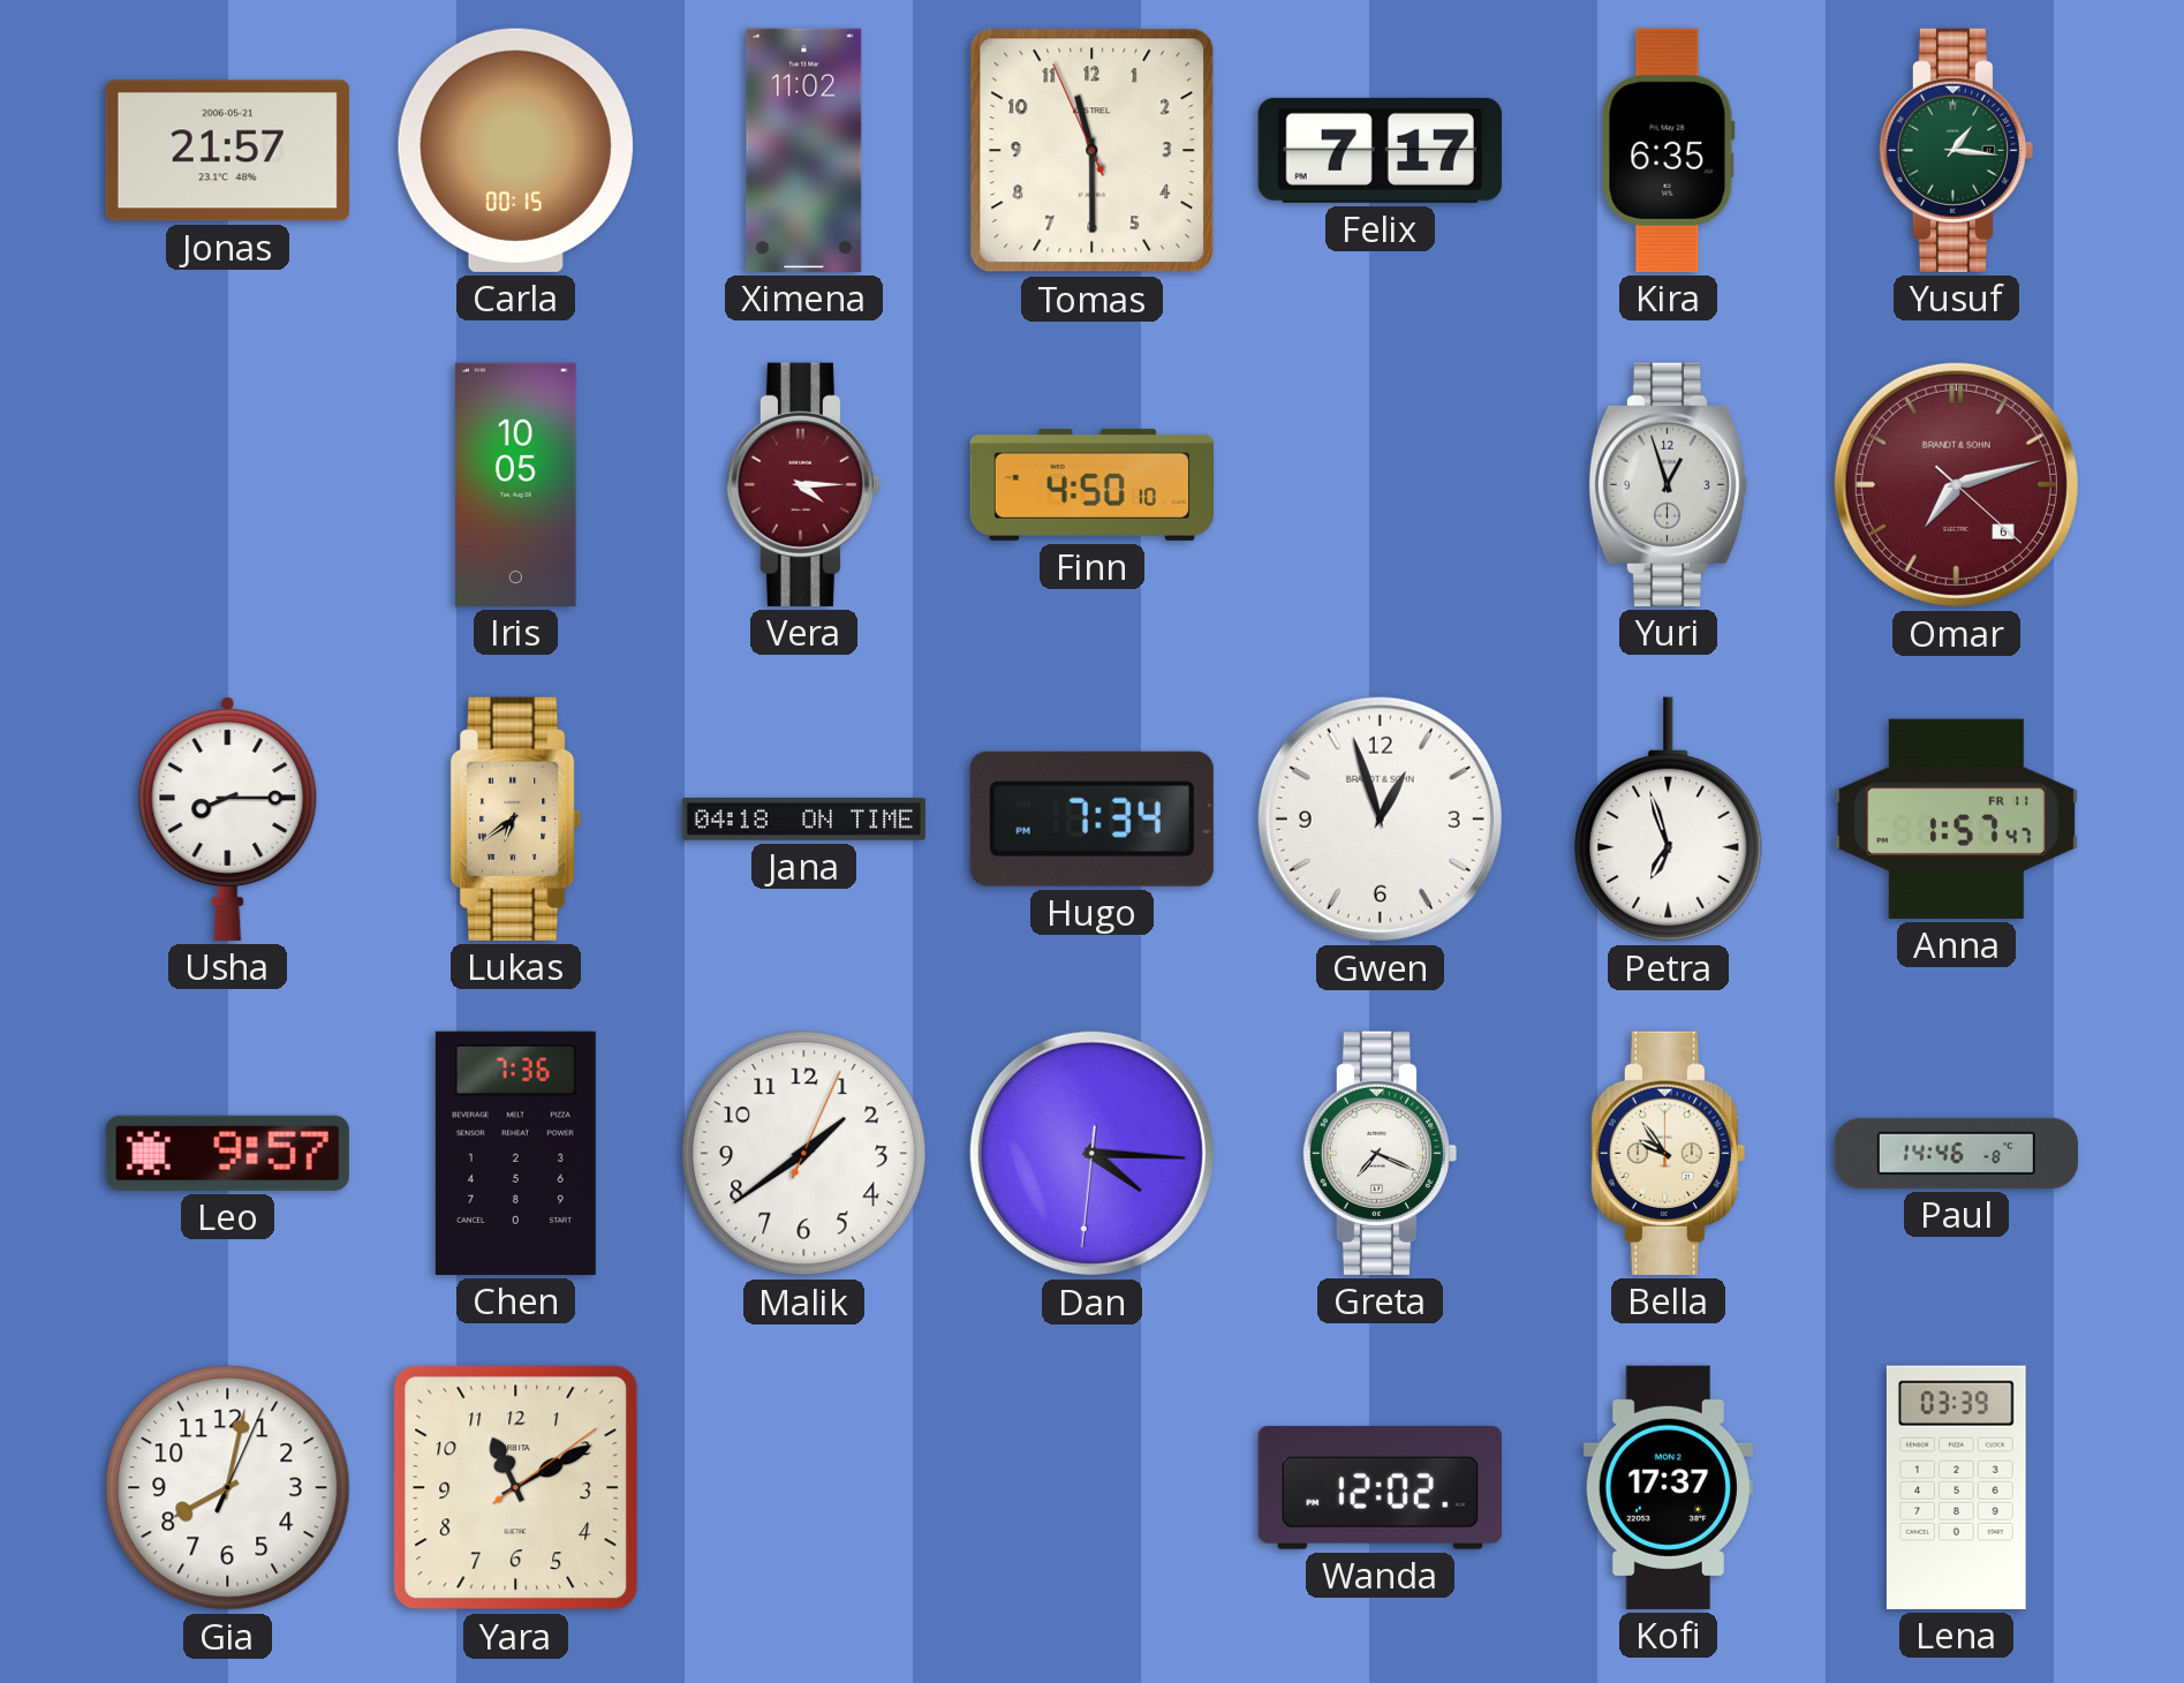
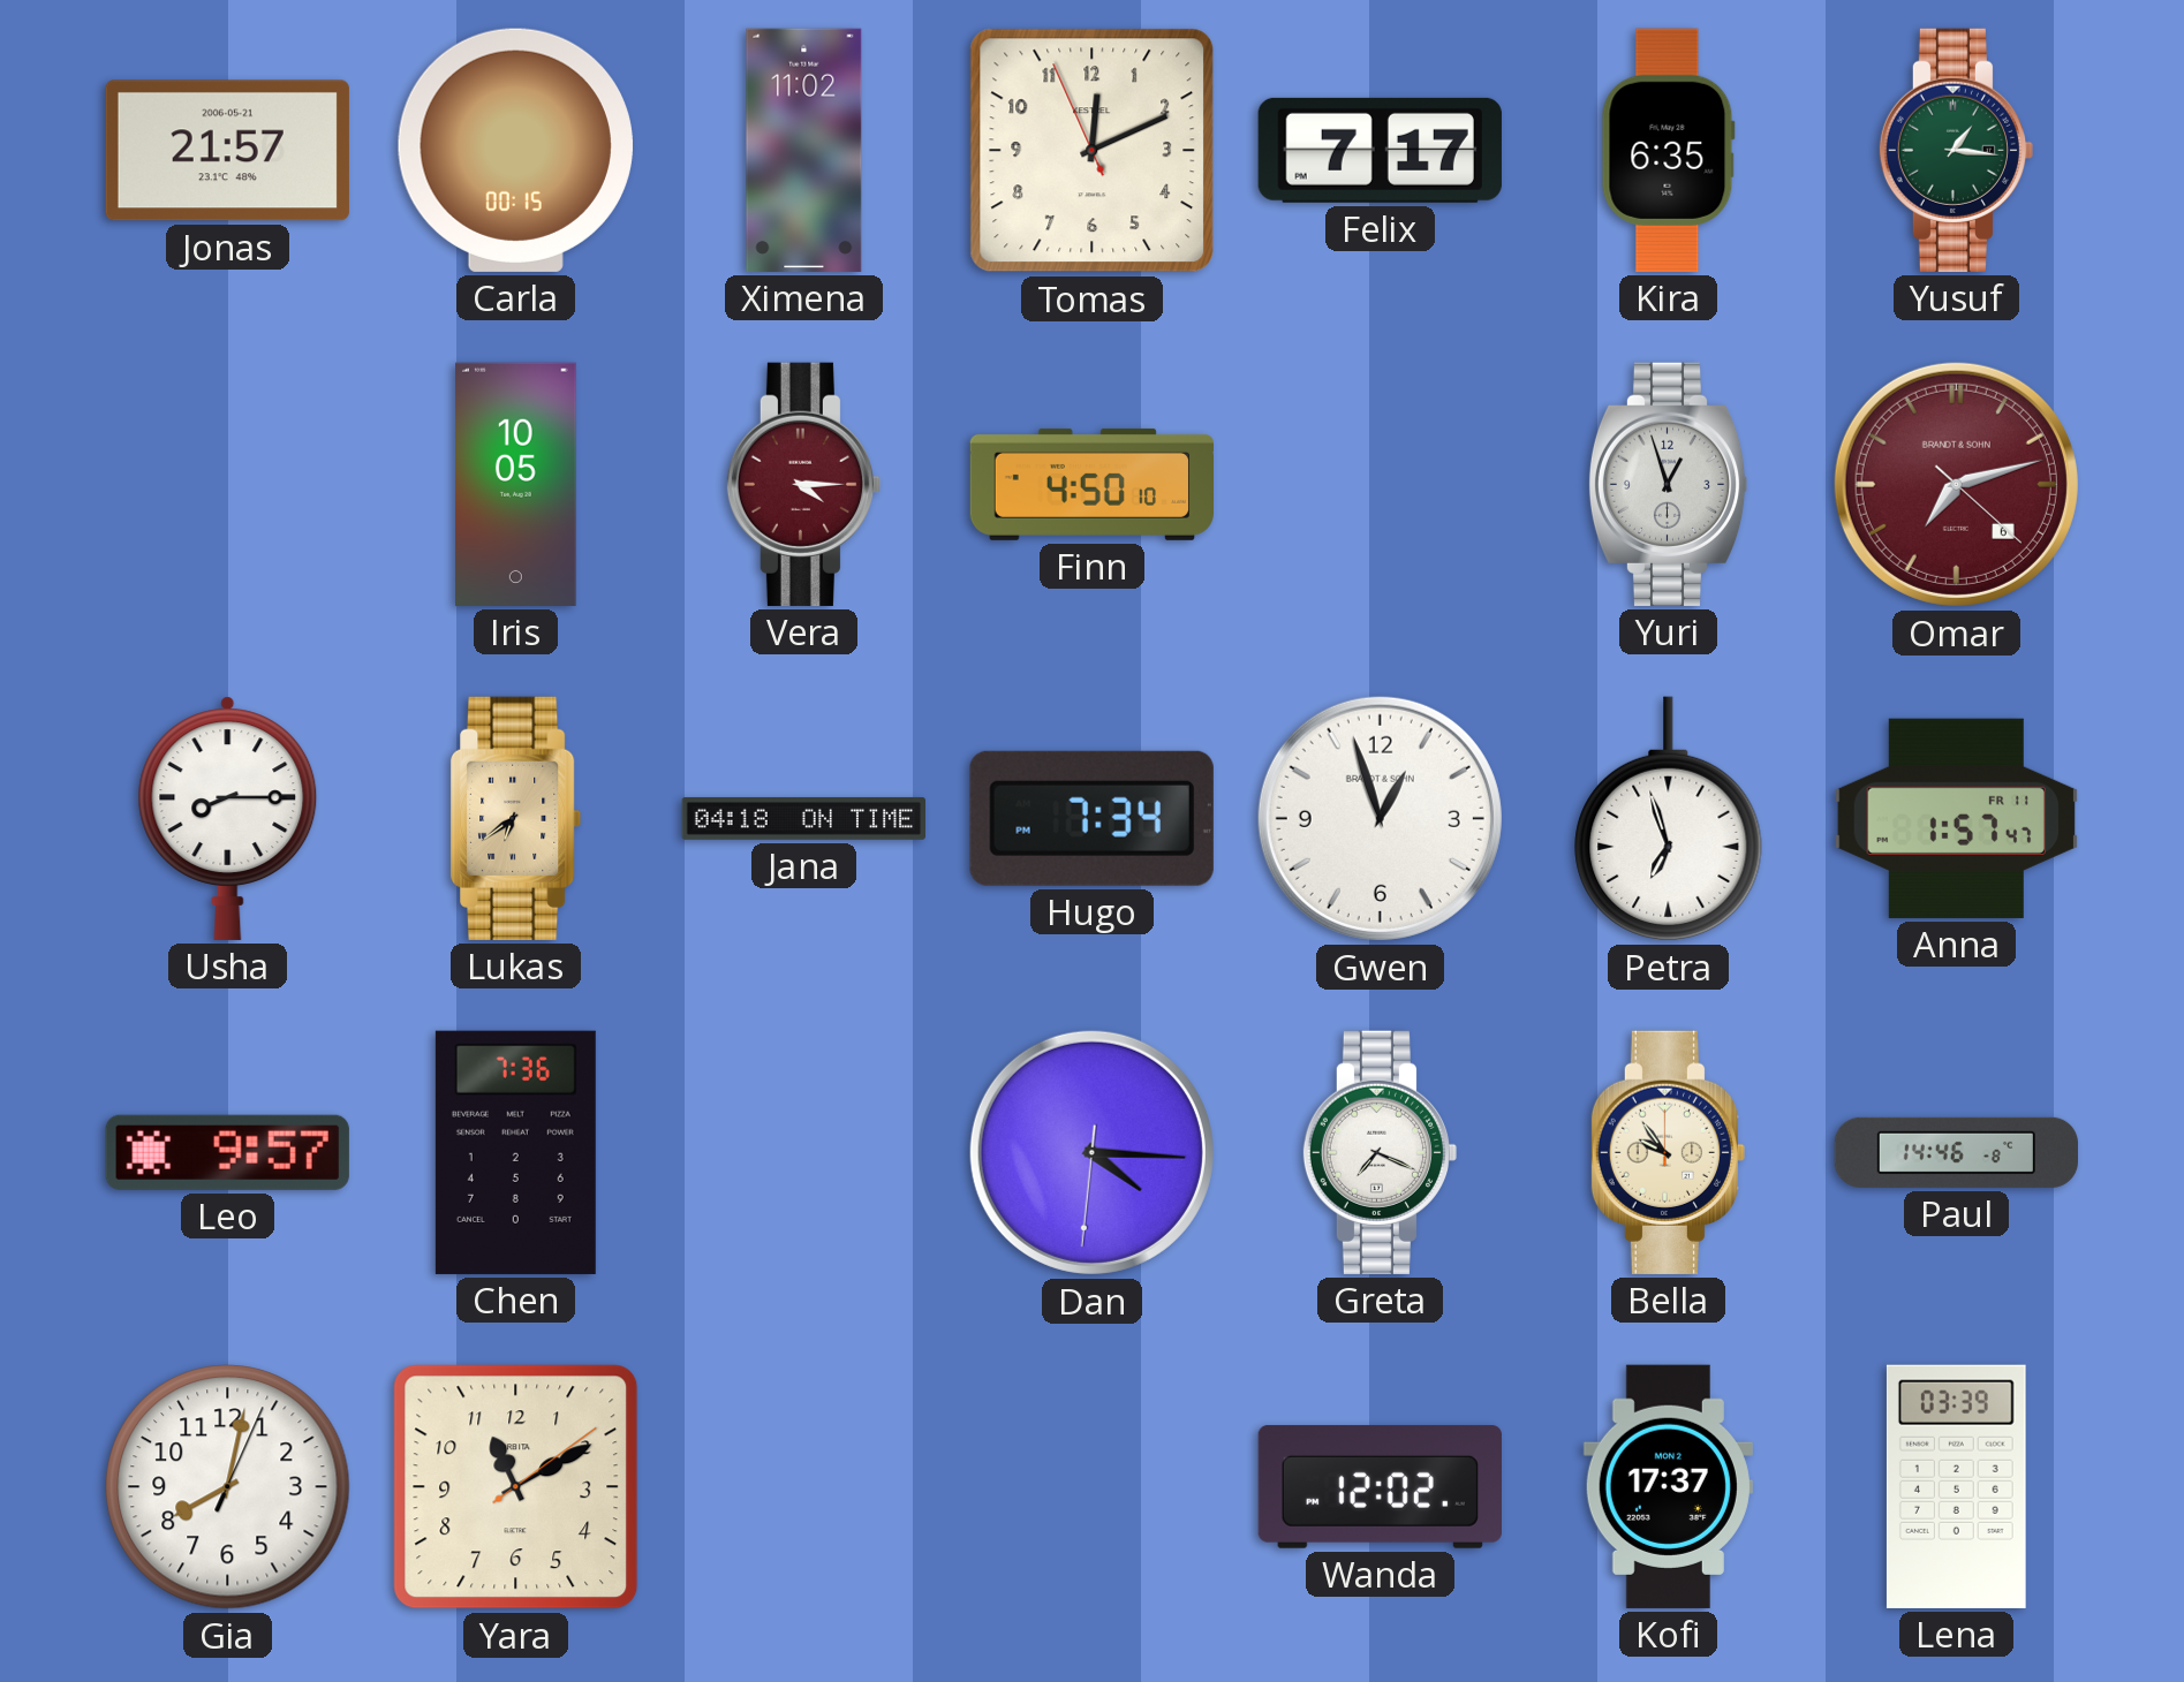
Tomas: 11:29 -> 12:10
Malik: 1:39 -> none
